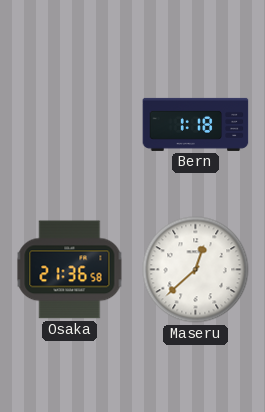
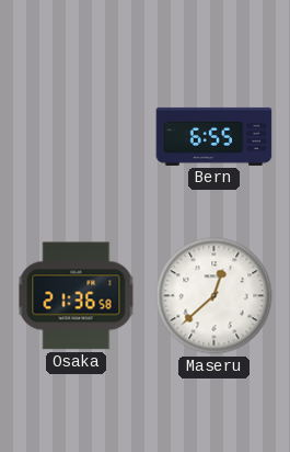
Bern: 1:18 -> 6:55
